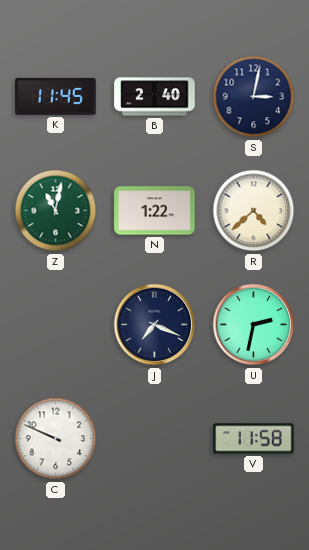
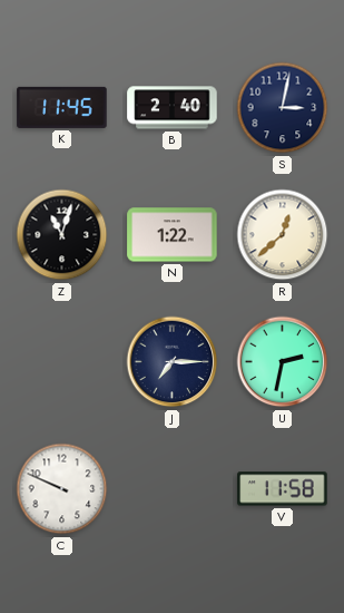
Z: 11:02 -> 11:03
Z dial: green -> black
R: 4:38 -> 12:38
J: 7:19 -> 7:15
